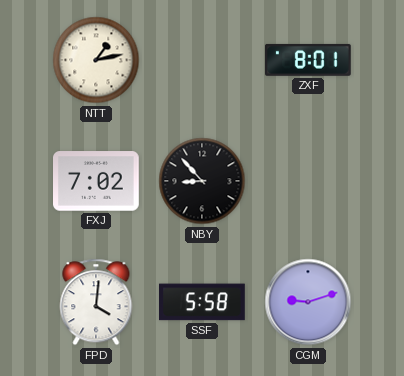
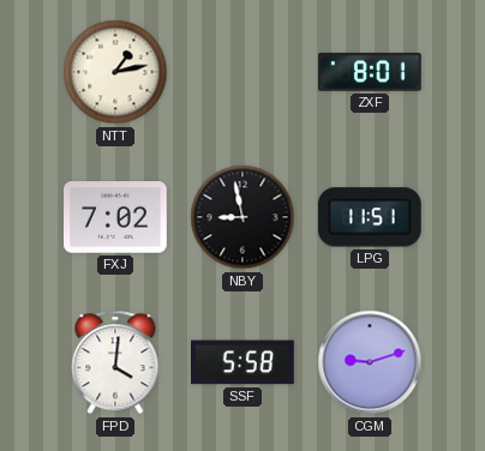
NBY: 8:53 -> 8:58
LPG: none -> 11:51
